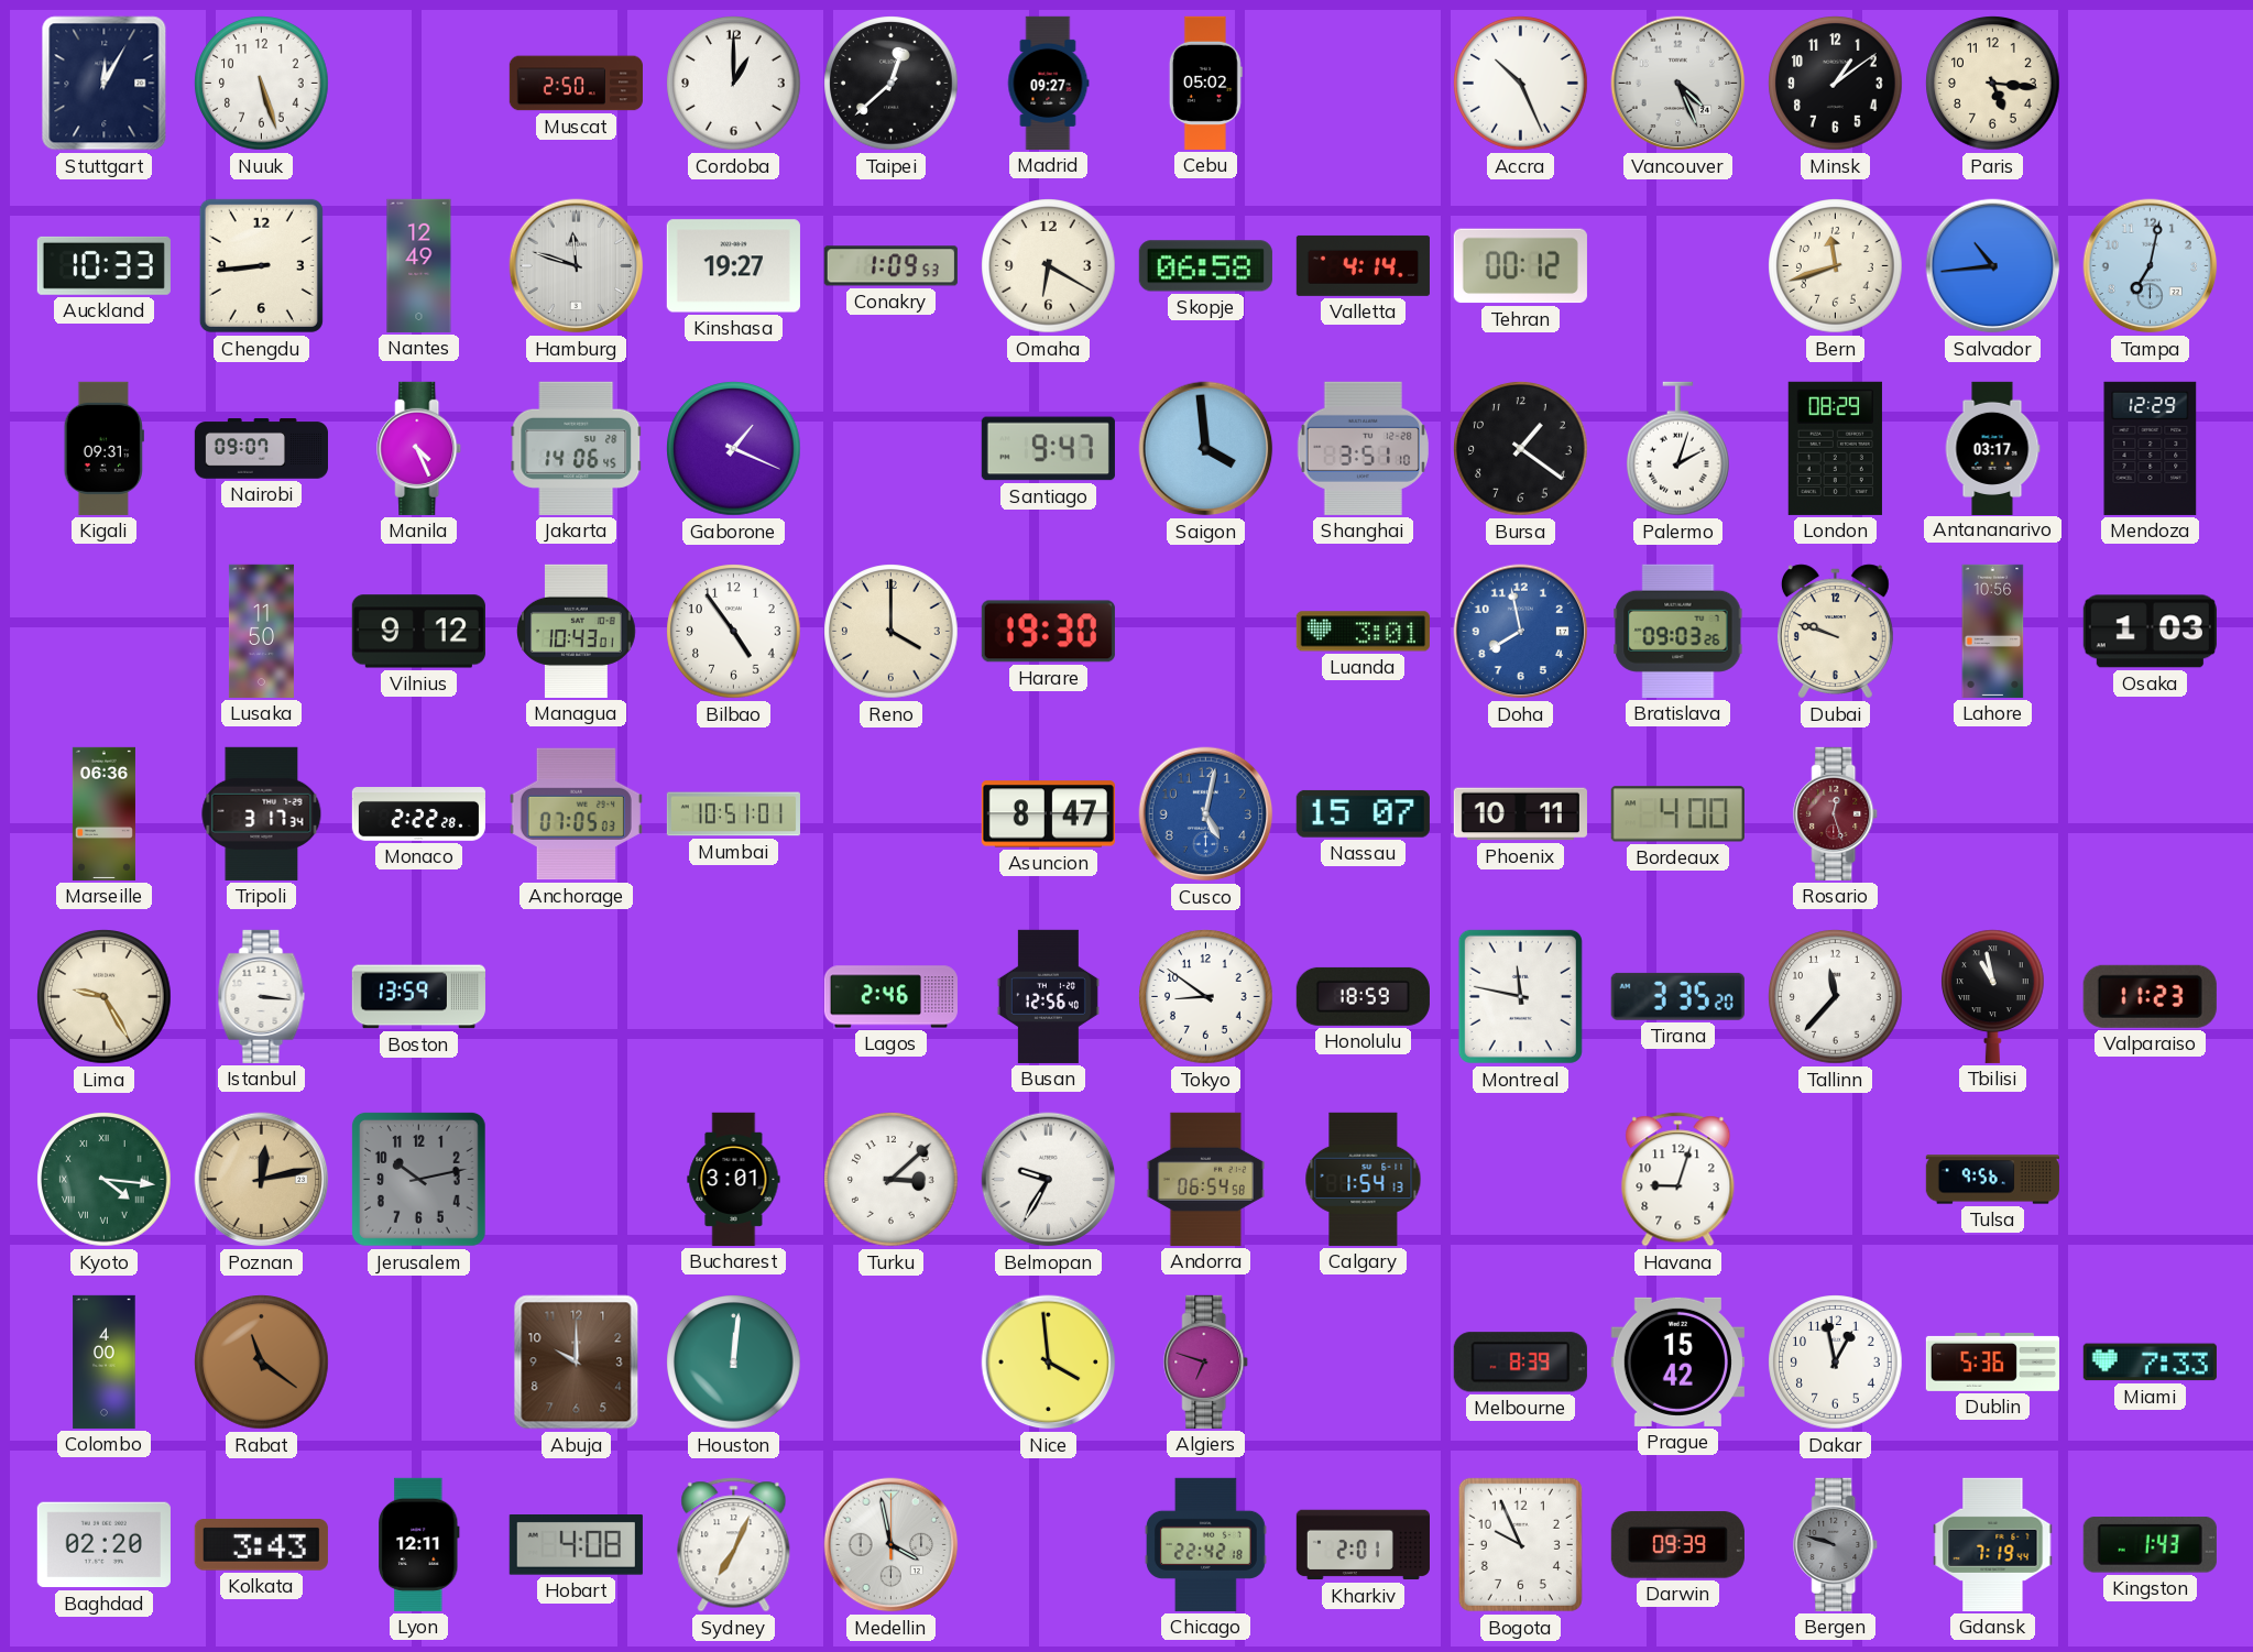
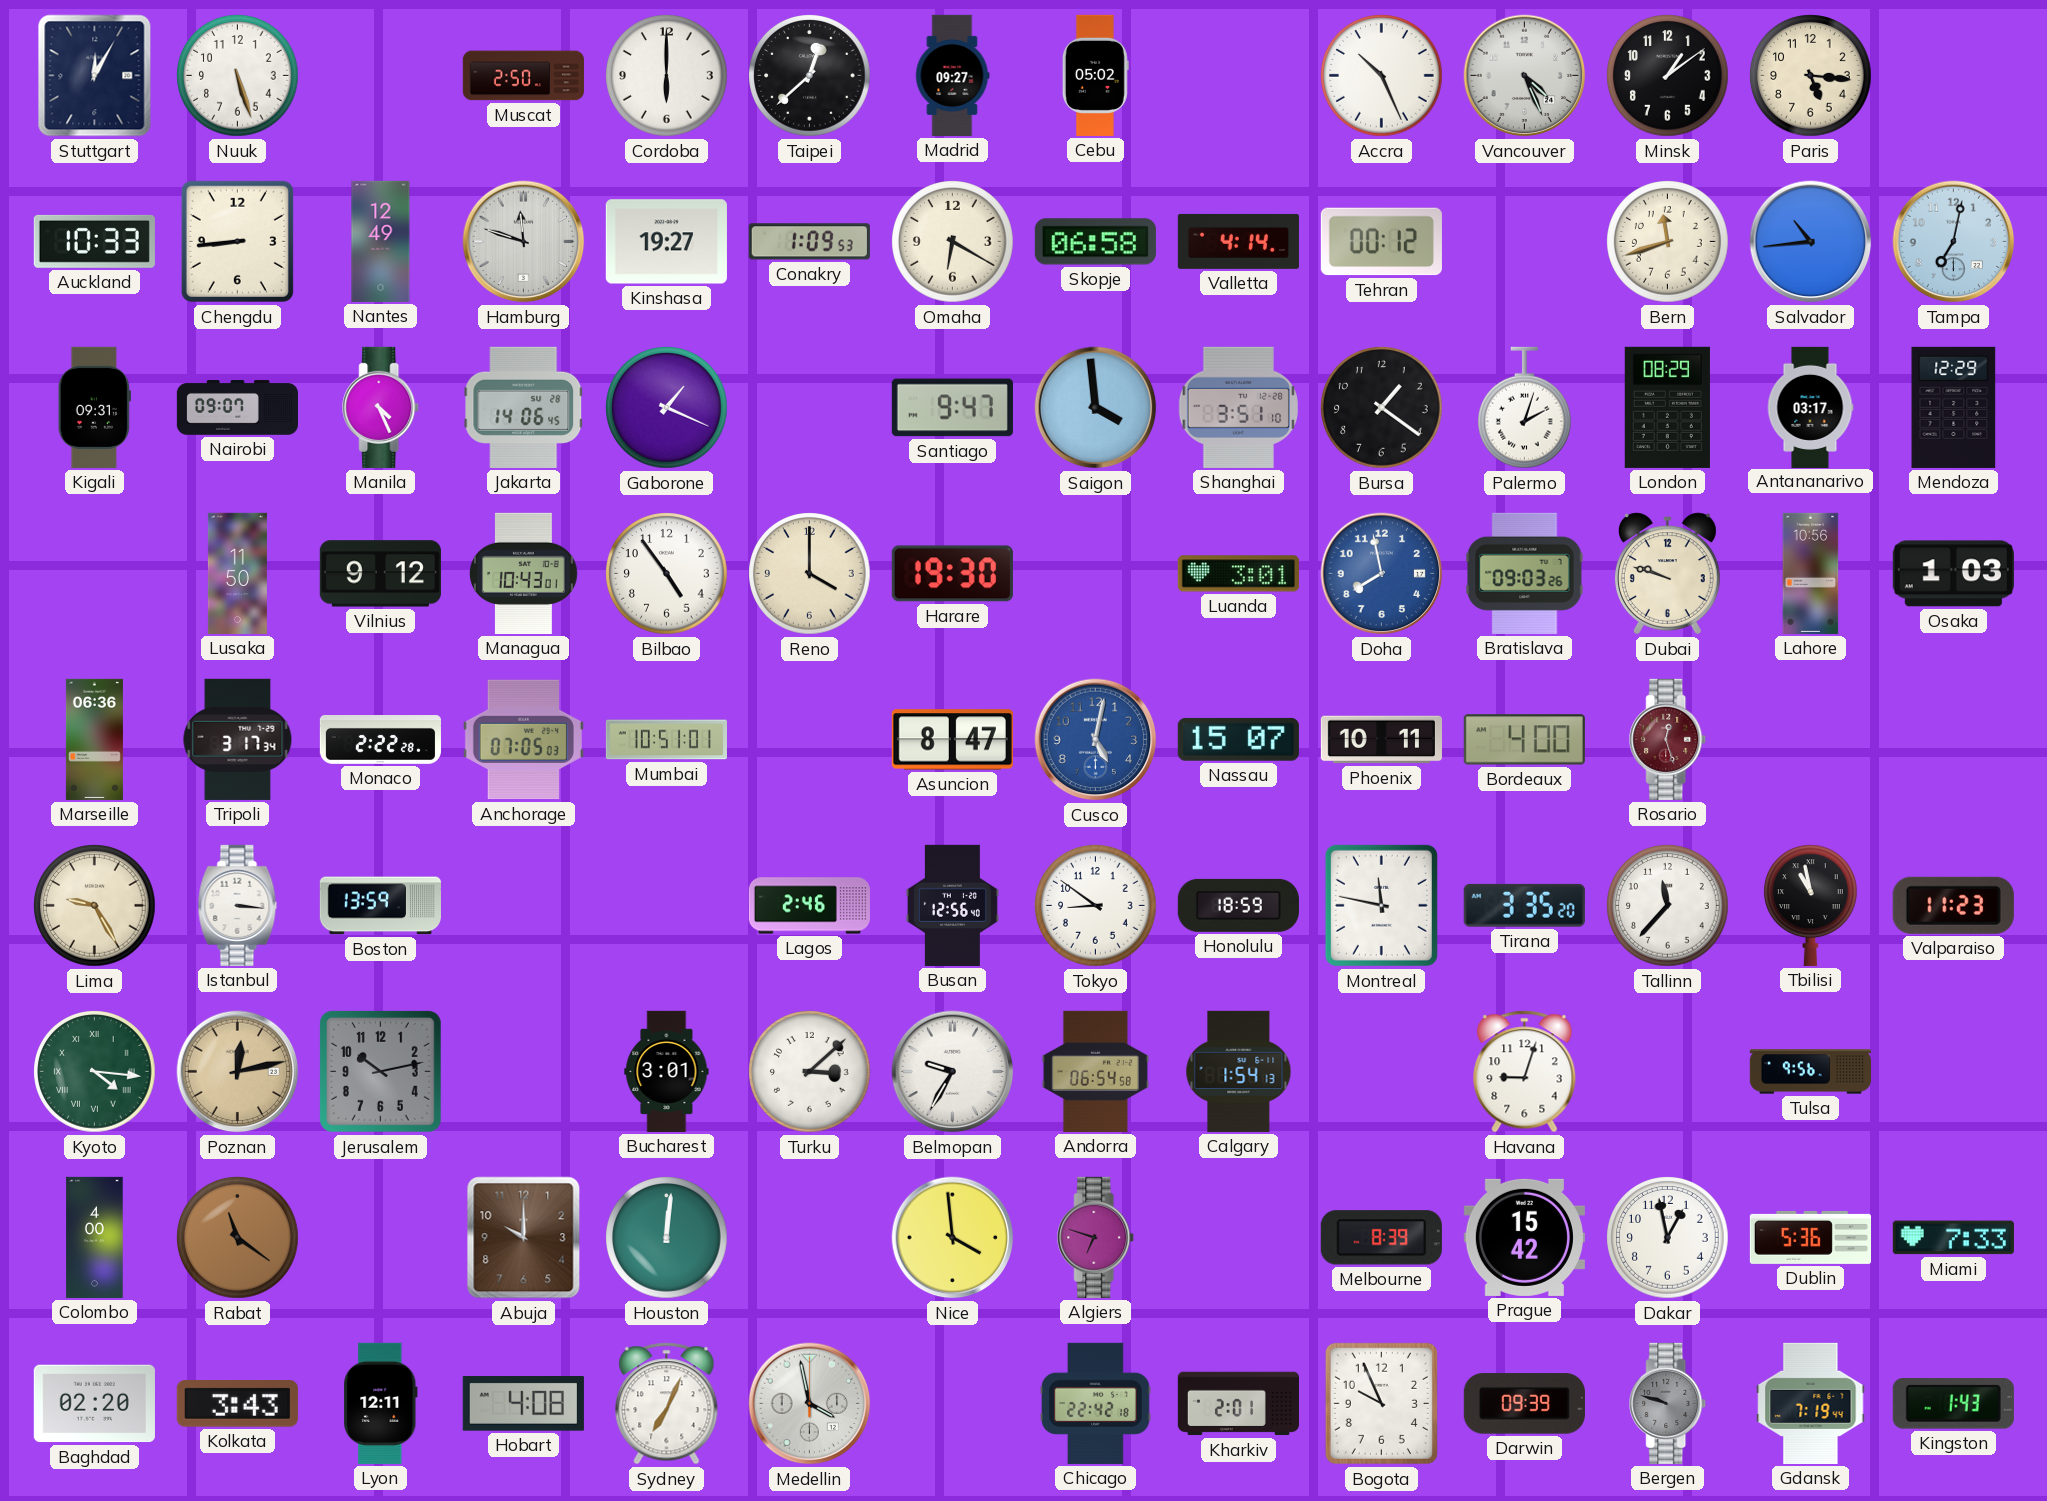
Cordoba: 1:00 -> 6:00
